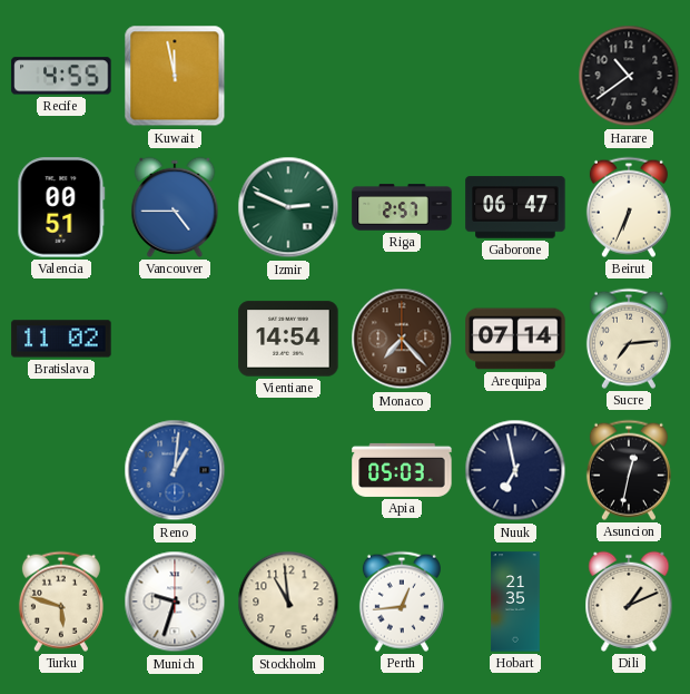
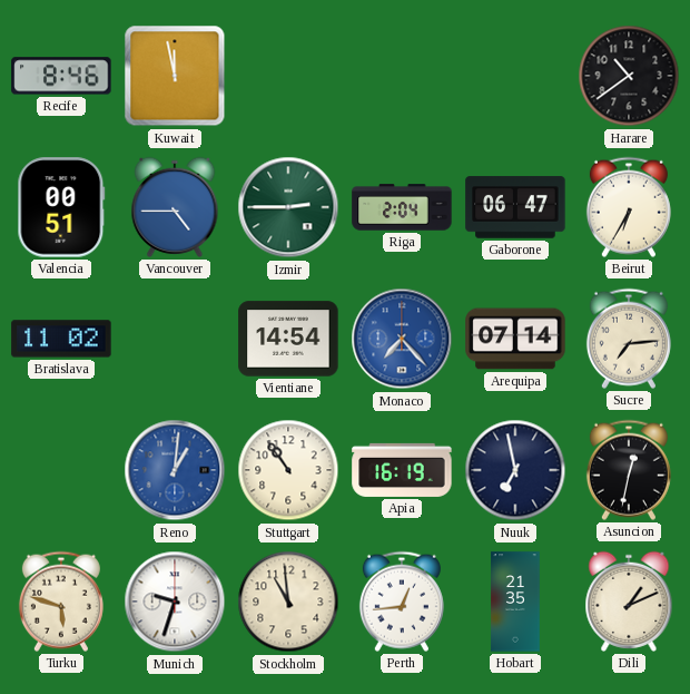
Recife: 4:55 -> 8:46
Izmir: 2:49 -> 2:45
Riga: 2:57 -> 2:04
Beirut: 6:34 -> 6:35
Monaco dial: brown -> blue
Stuttgart: none -> 10:54
Apia: 05:03 -> 16:19
